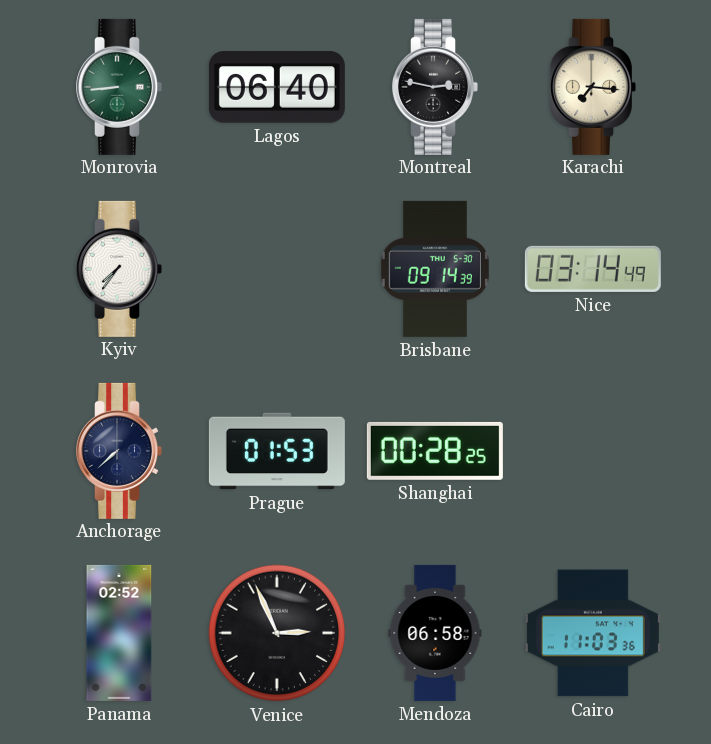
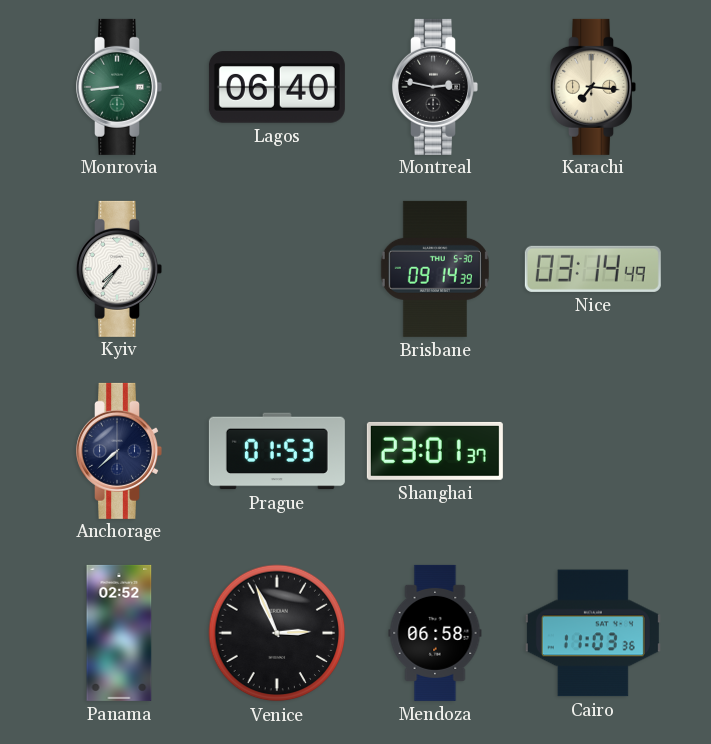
Shanghai: 00:28 -> 23:01
